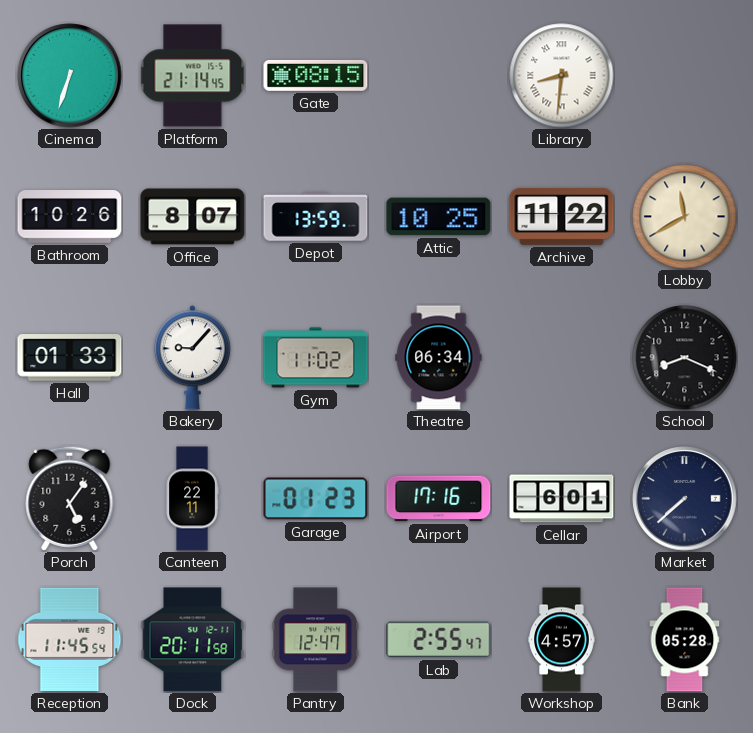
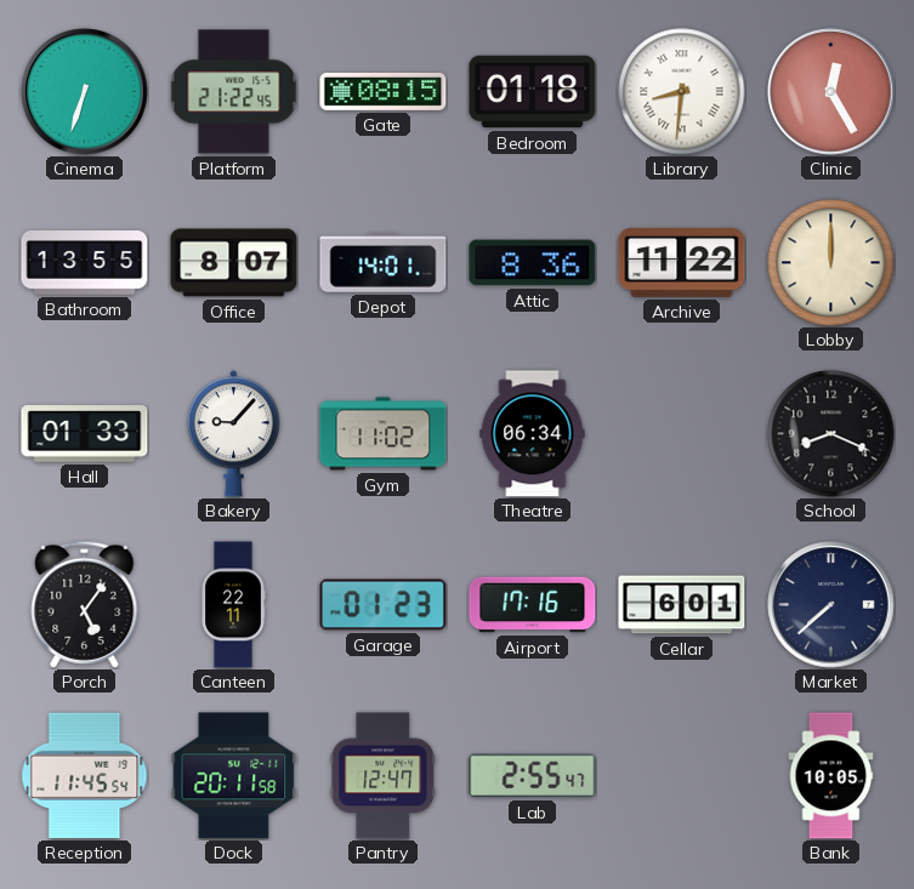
Platform: 21:14 -> 21:22
Bedroom: none -> 01:18
Clinic: none -> 12:25
Bathroom: 10:26 -> 13:55
Depot: 13:59 -> 14:01
Attic: 10:25 -> 8:36
Lobby: 11:40 -> 12:00
Workshop: 4:57 -> none
Bank: 05:28 -> 10:05
